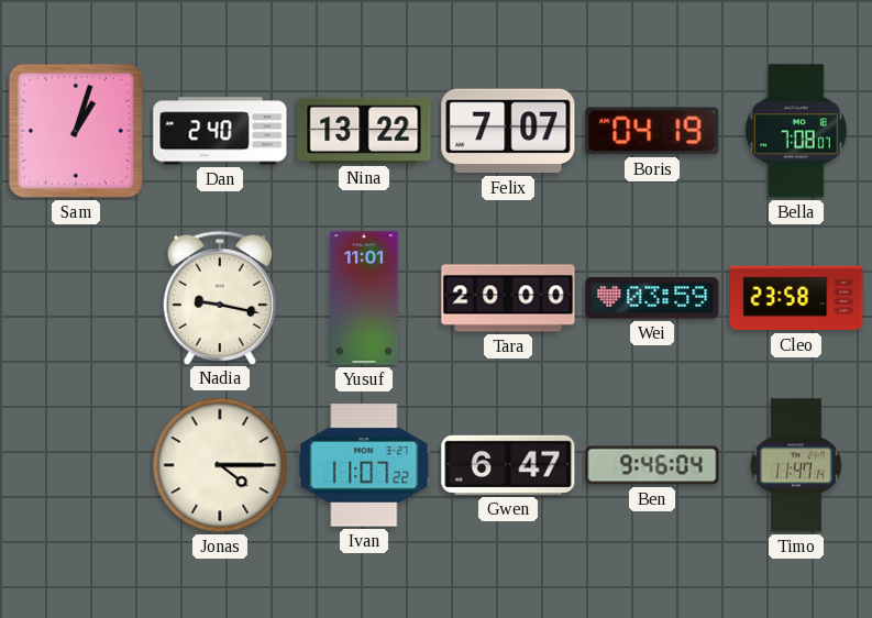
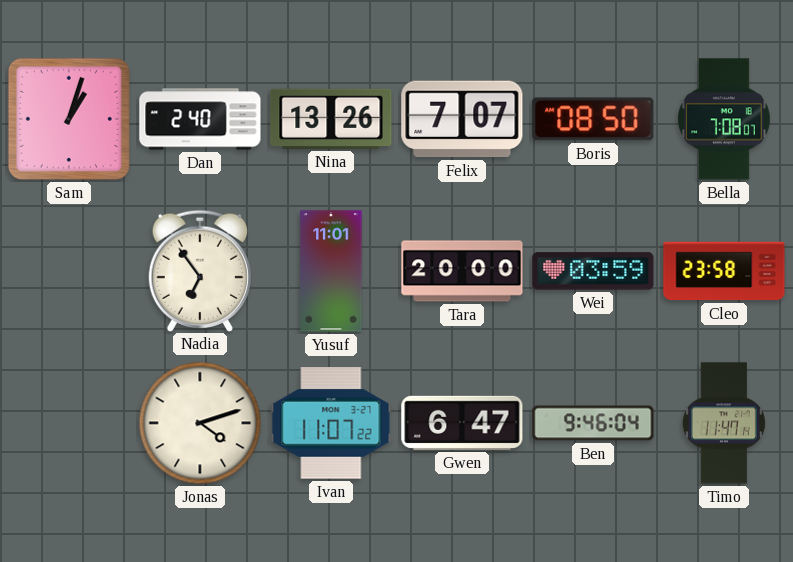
Nina: 13:22 -> 13:26
Boris: 04:19 -> 08:50
Nadia: 9:17 -> 6:54
Jonas: 4:15 -> 4:12
